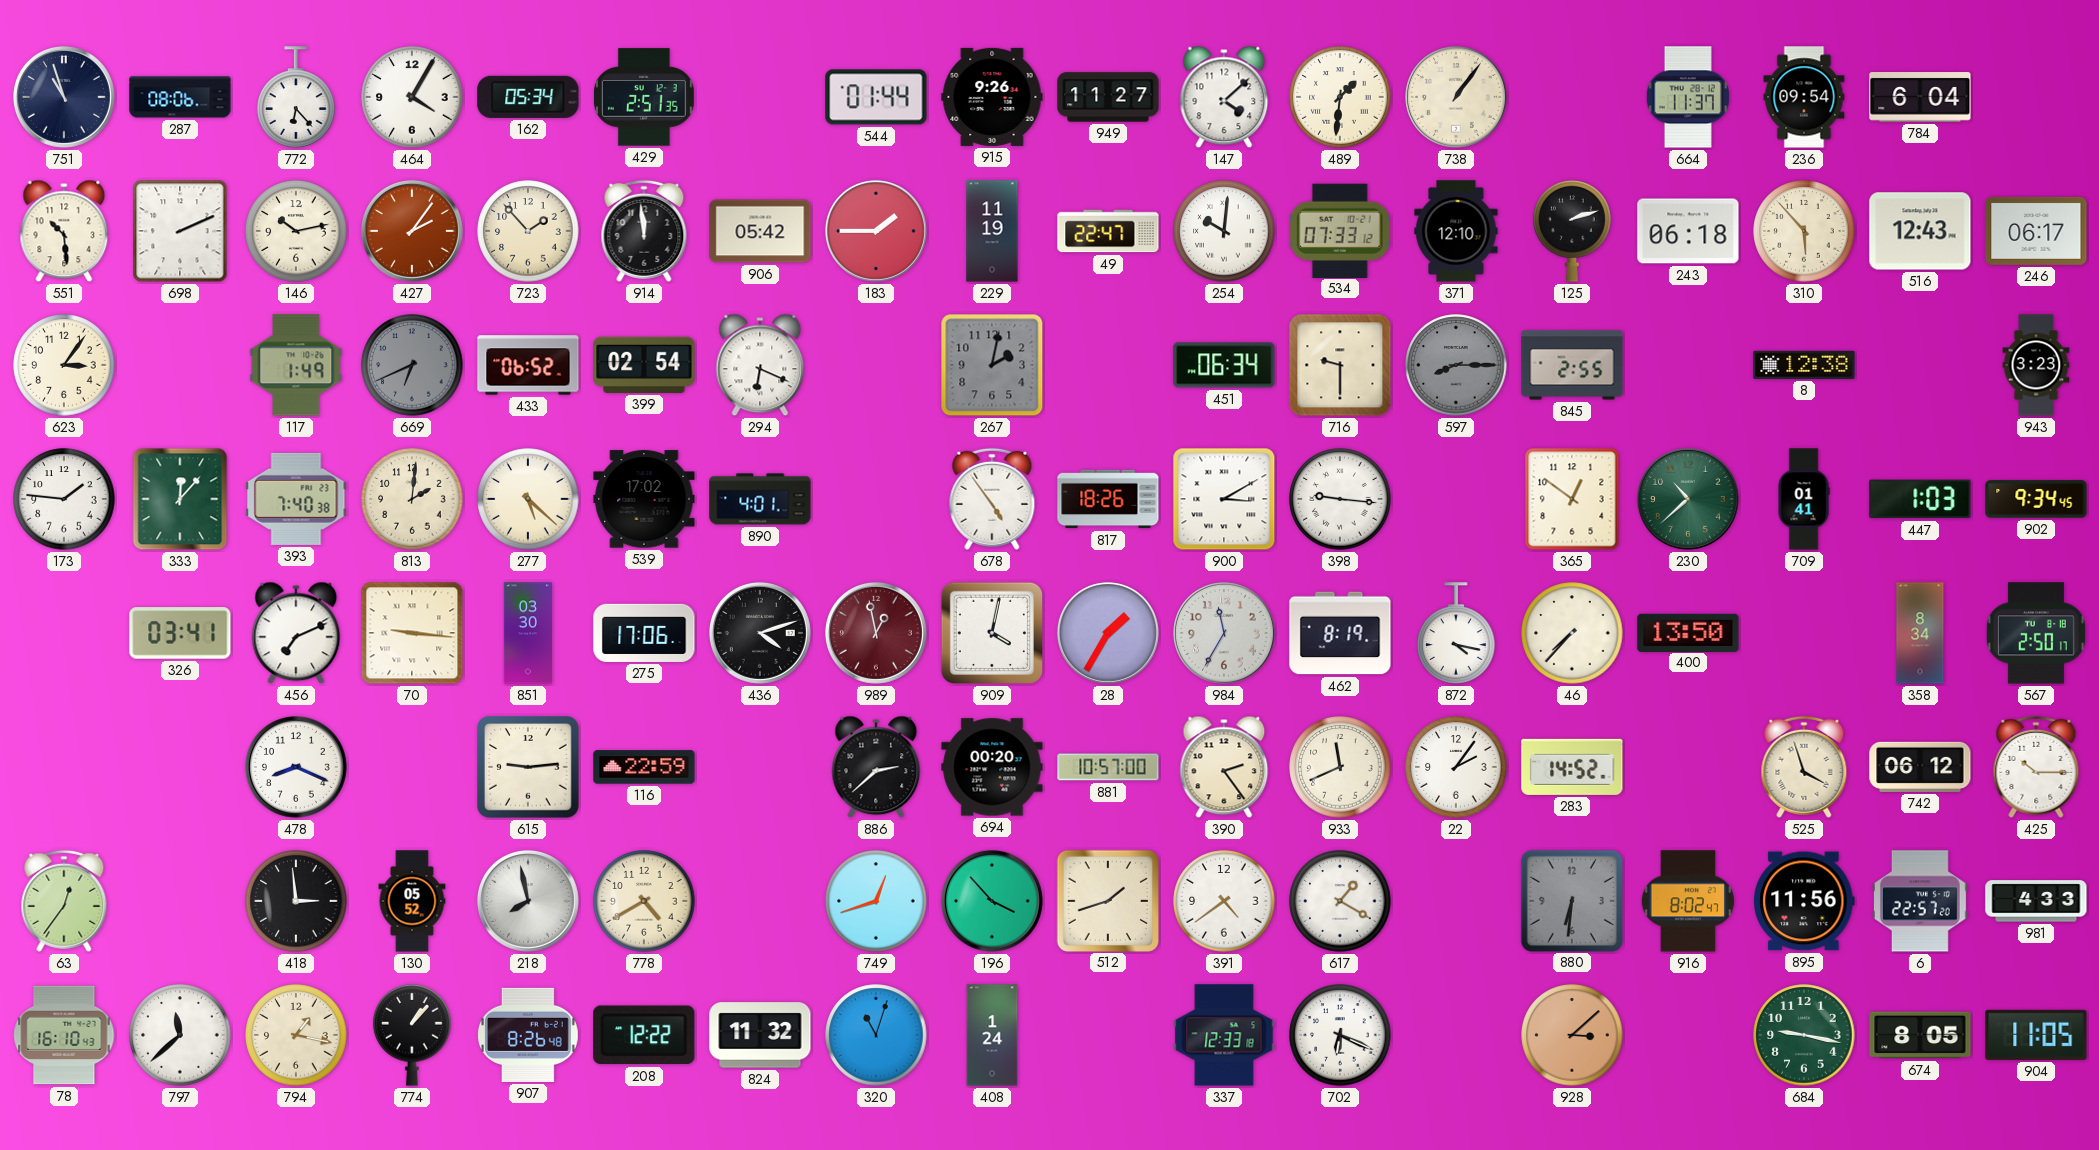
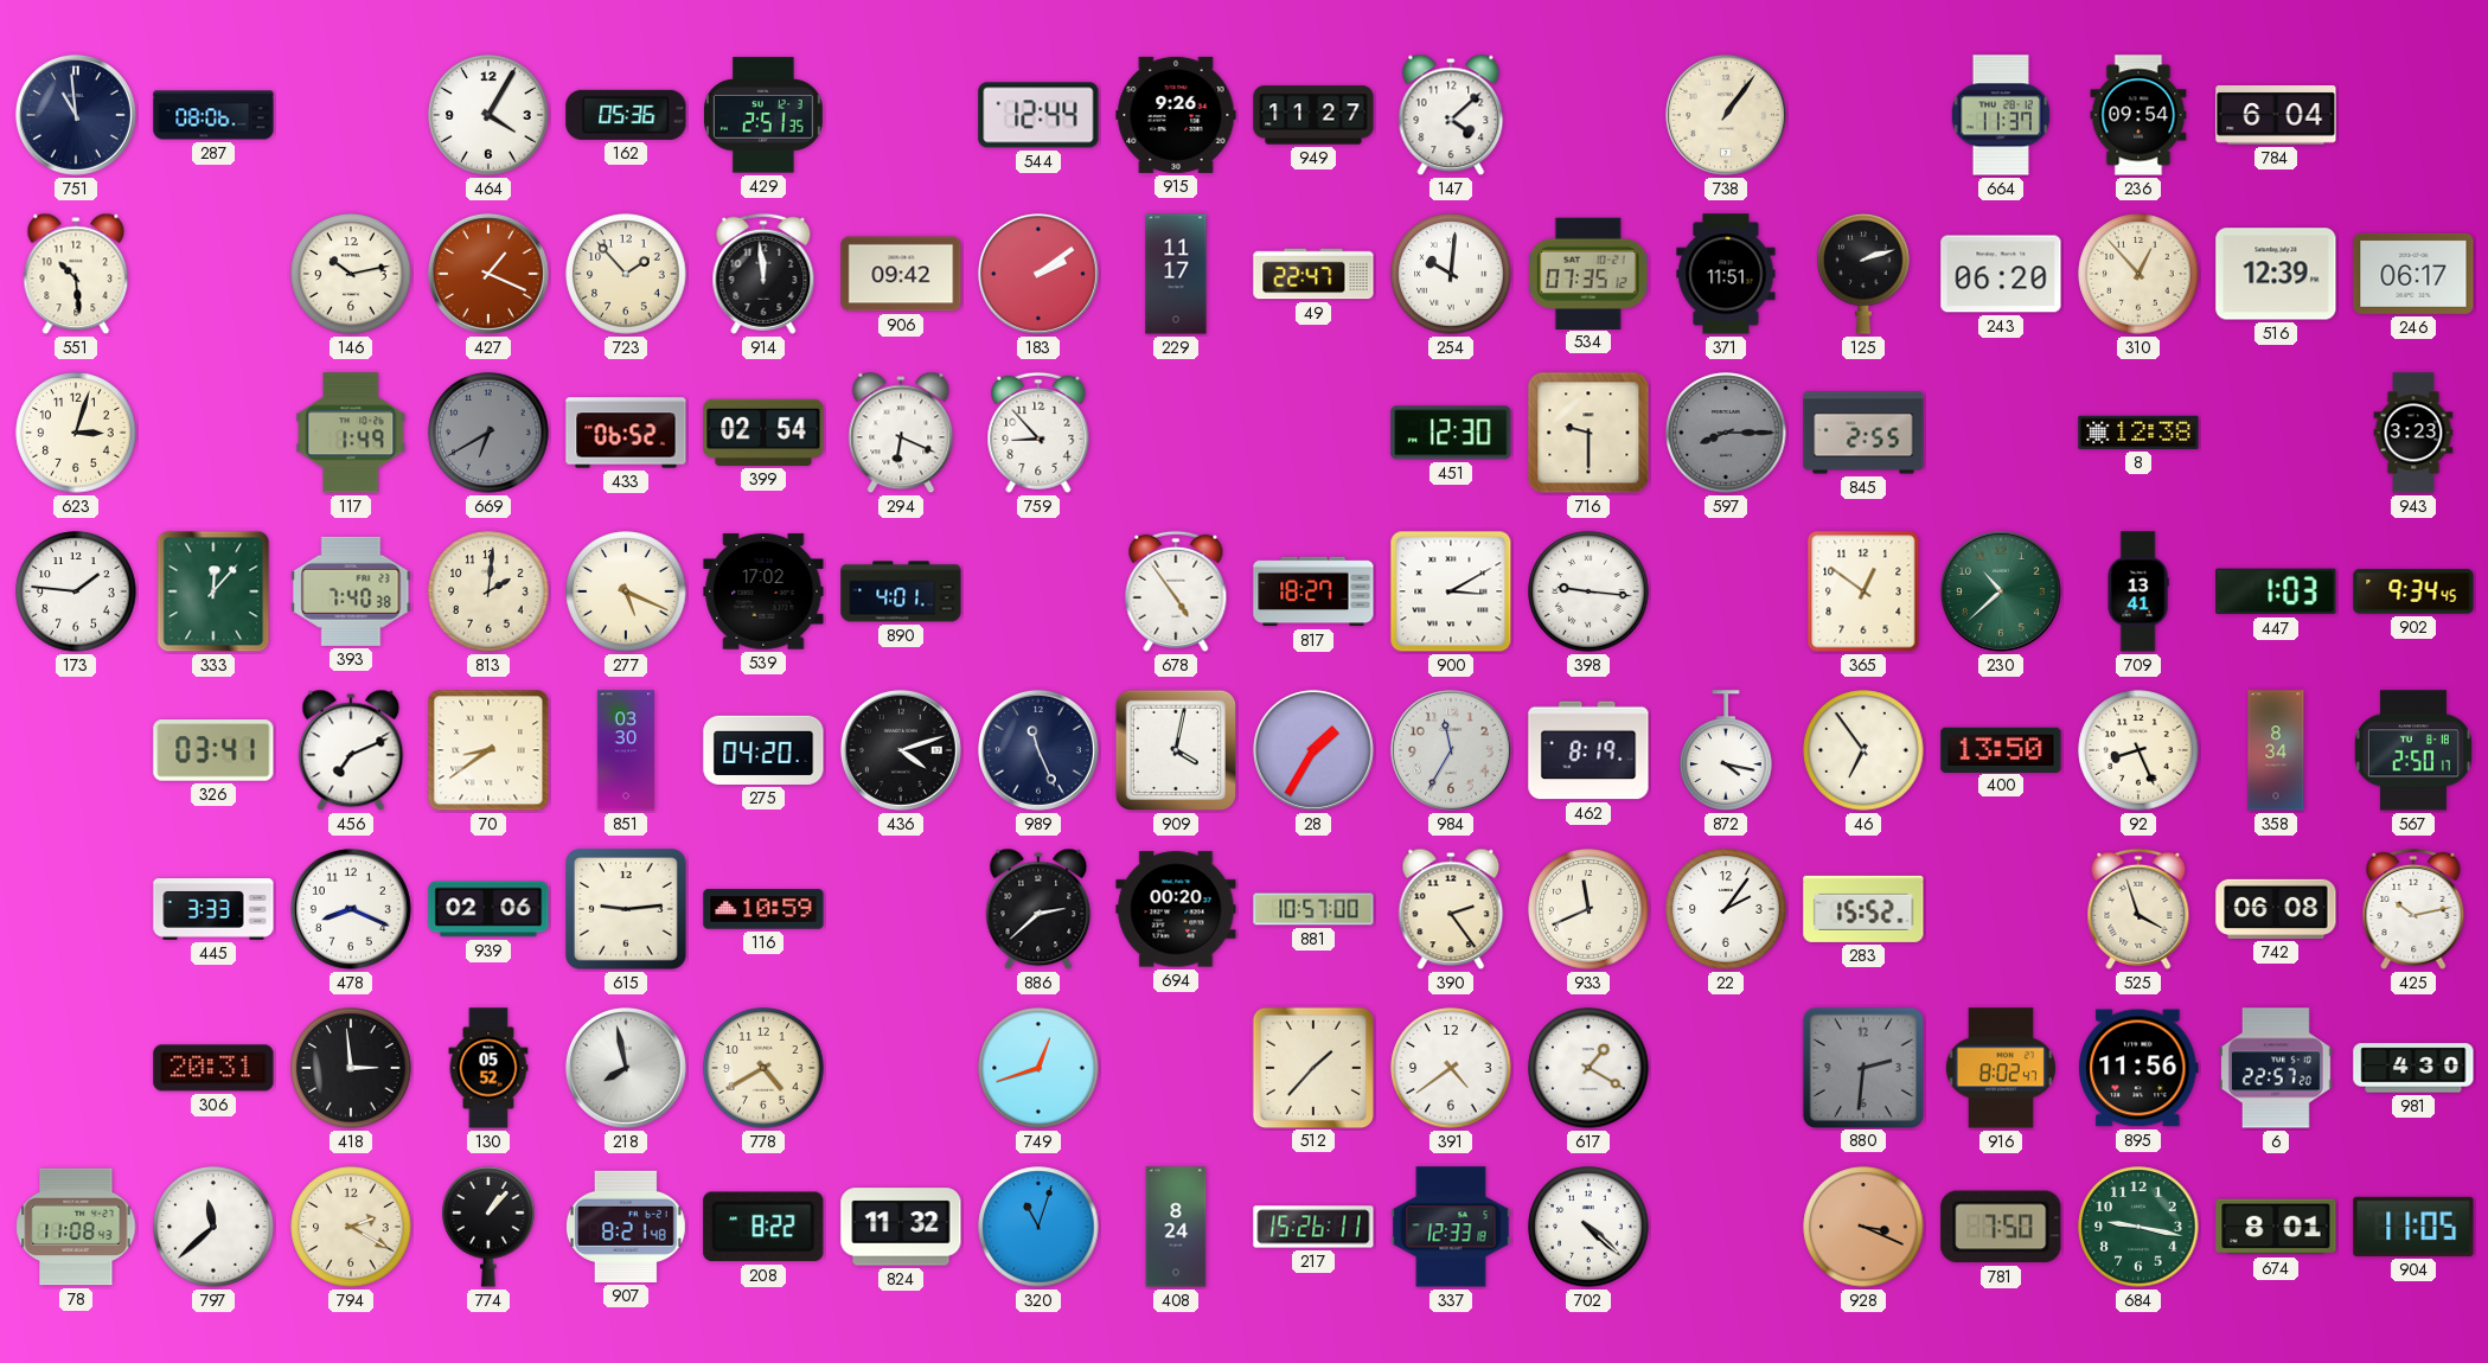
751: 10:57 -> 10:59
772: 6:23 -> none
162: 05:34 -> 05:36
544: 01:44 -> 12:44
489: 1:31 -> none
698: 2:11 -> none
427: 2:06 -> 1:19
906: 05:42 -> 09:42
183: 1:45 -> 2:09
229: 11:19 -> 11:17
534: 07:33 -> 07:35
371: 12:10 -> 11:51
243: 06:18 -> 06:20
310: 5:53 -> 12:53
516: 12:43 -> 12:39
623: 3:06 -> 3:03
669: 6:41 -> 6:40
759: none -> 8:53
267: 2:02 -> none
451: 06:34 -> 12:30
277: 5:22 -> 5:19
817: 18:26 -> 18:27
709: 01:41 -> 13:41
70: 9:16 -> 8:39
275: 17:06 -> 04:20
989: 12:58 -> 11:26
989 dial: burgundy -> navy
46: 7:37 -> 6:54
92: none -> 8:26
445: none -> 3:33
939: none -> 02:06
116: 22:59 -> 10:59
283: 14:52 -> 15:52
742: 06:12 -> 06:08
425: 10:15 -> 10:13
63: 12:36 -> none
306: none -> 20:31
196: 3:53 -> none
512: 1:42 -> 1:37
880: 6:31 -> 2:31
981: 4:33 -> 4:30
78: 16:10 -> 11:08
794: 1:17 -> 2:20
907: 8:26 -> 8:21
208: 12:22 -> 8:22
408: 1:24 -> 8:24
217: none -> 15:26
702: 6:19 -> 4:22
928: 3:08 -> 3:19
781: none -> 7:50
674: 8:05 -> 8:01
